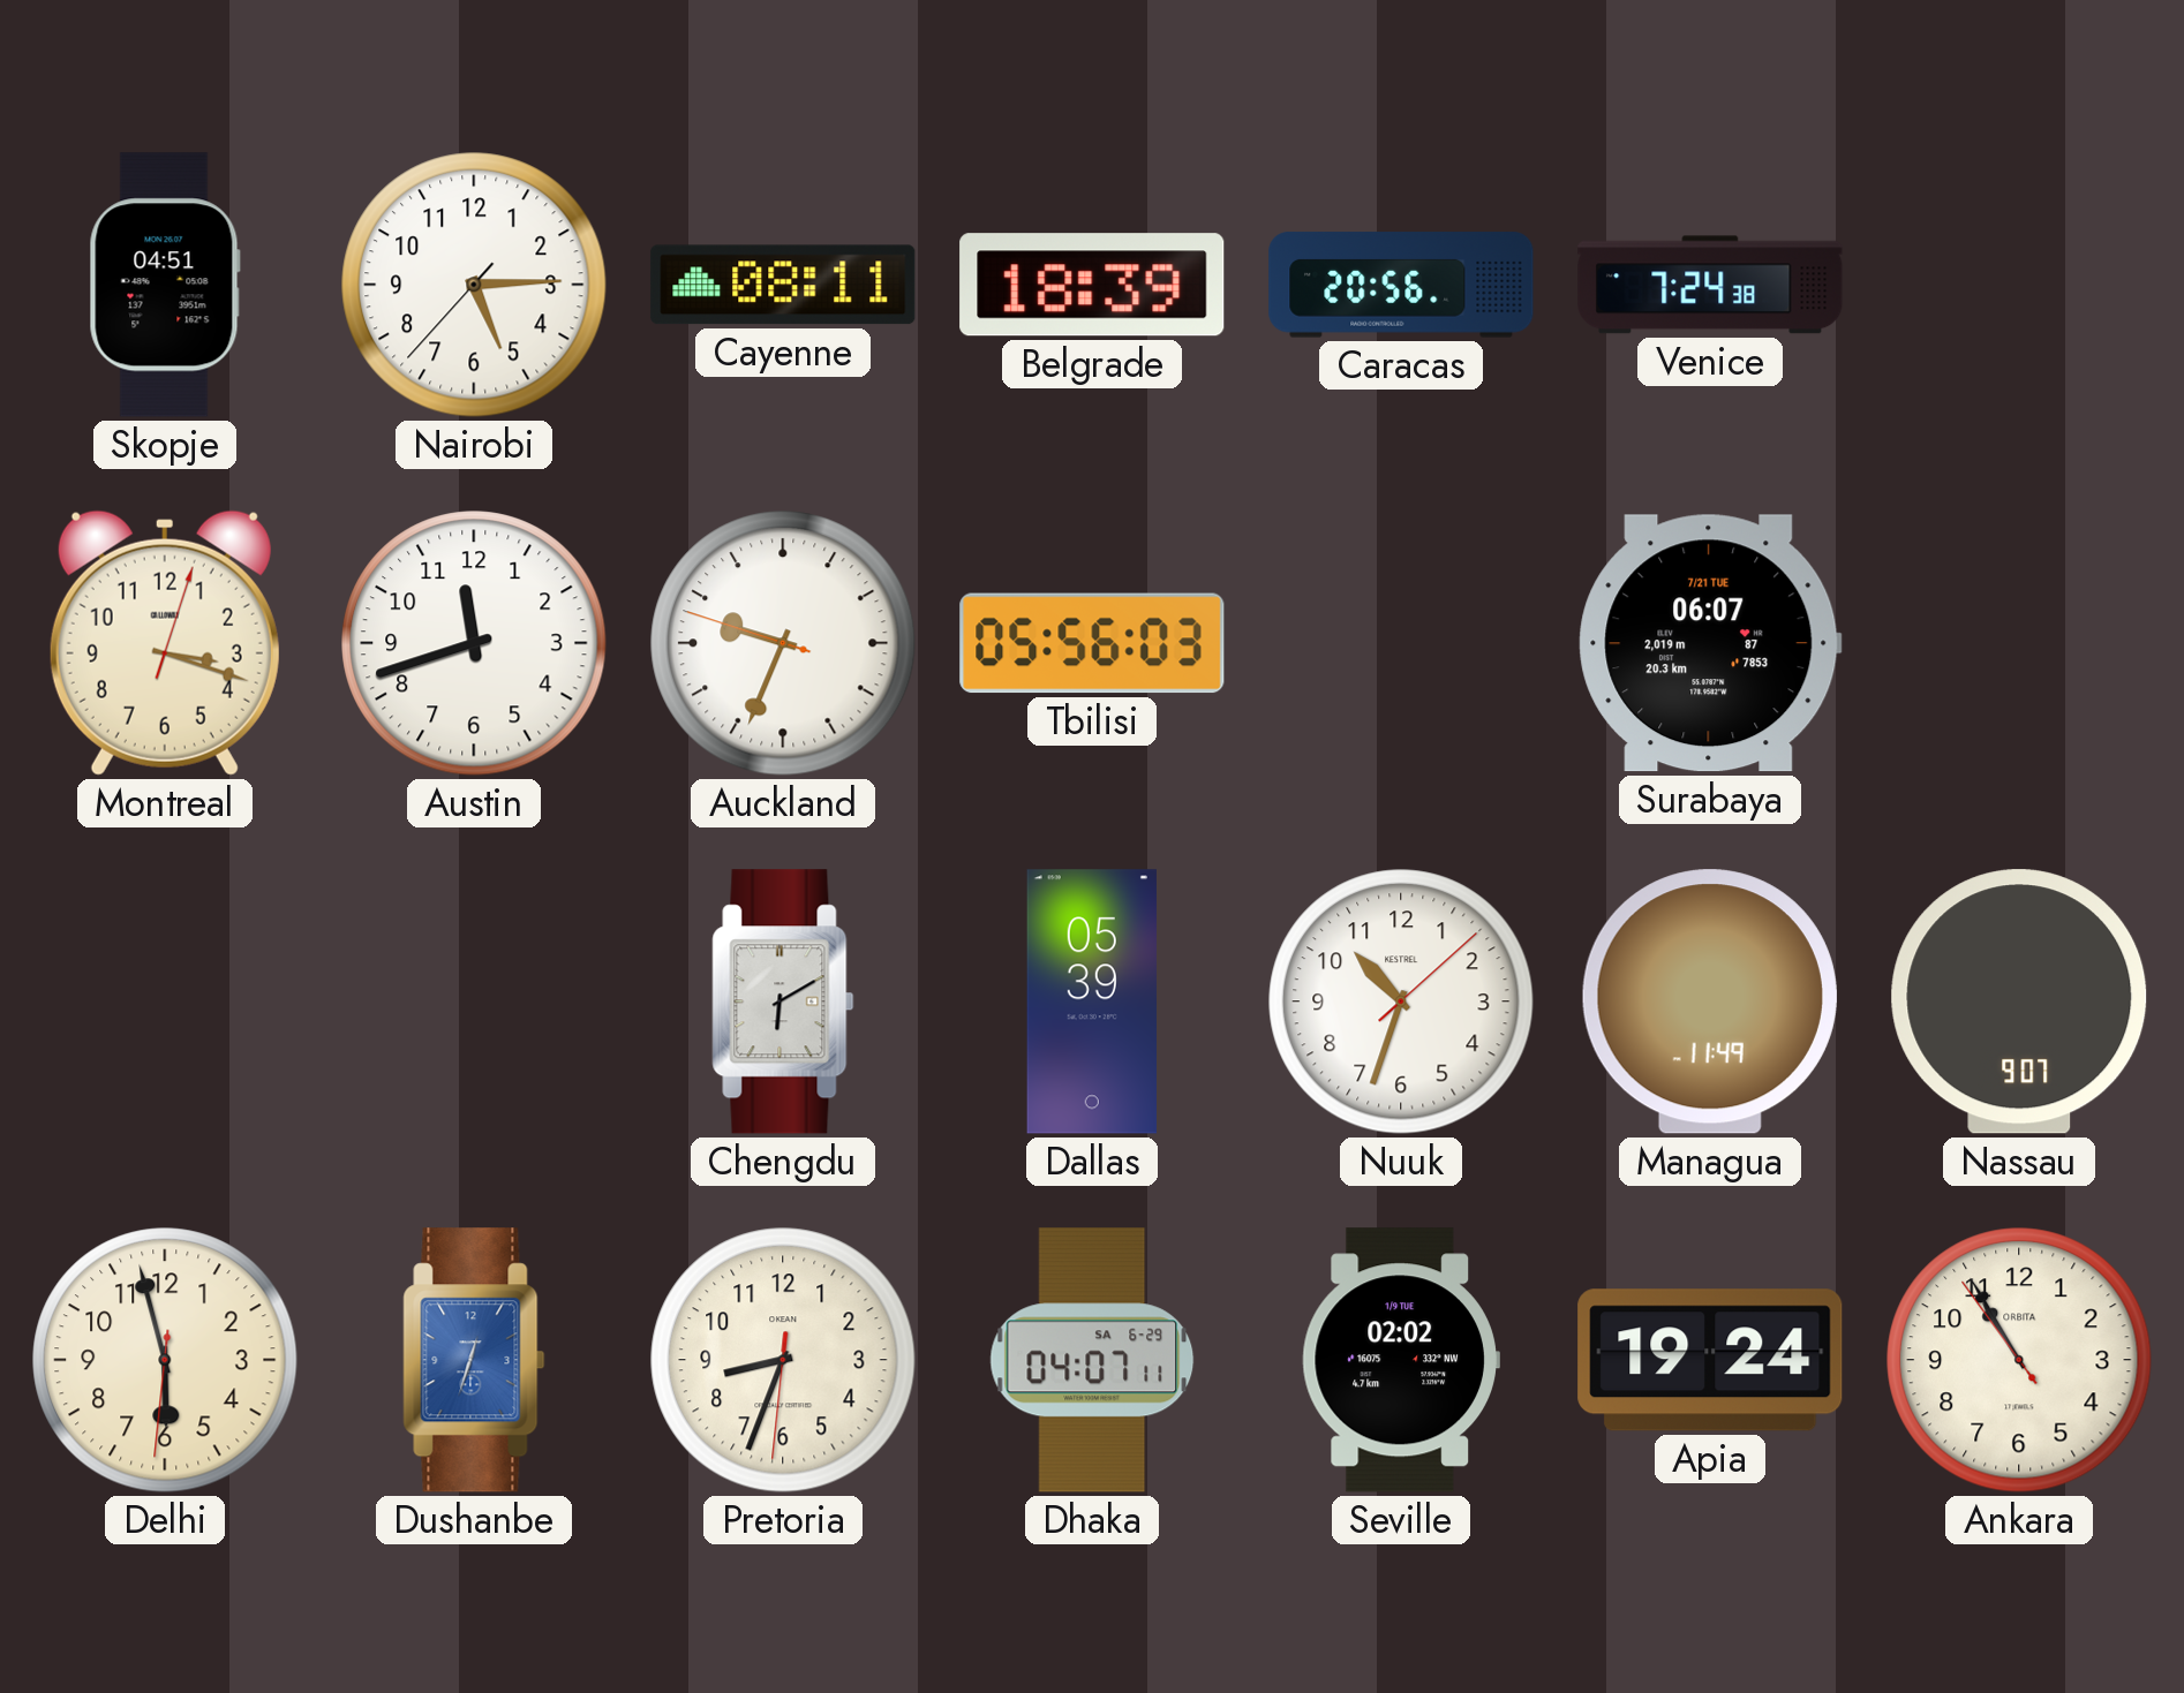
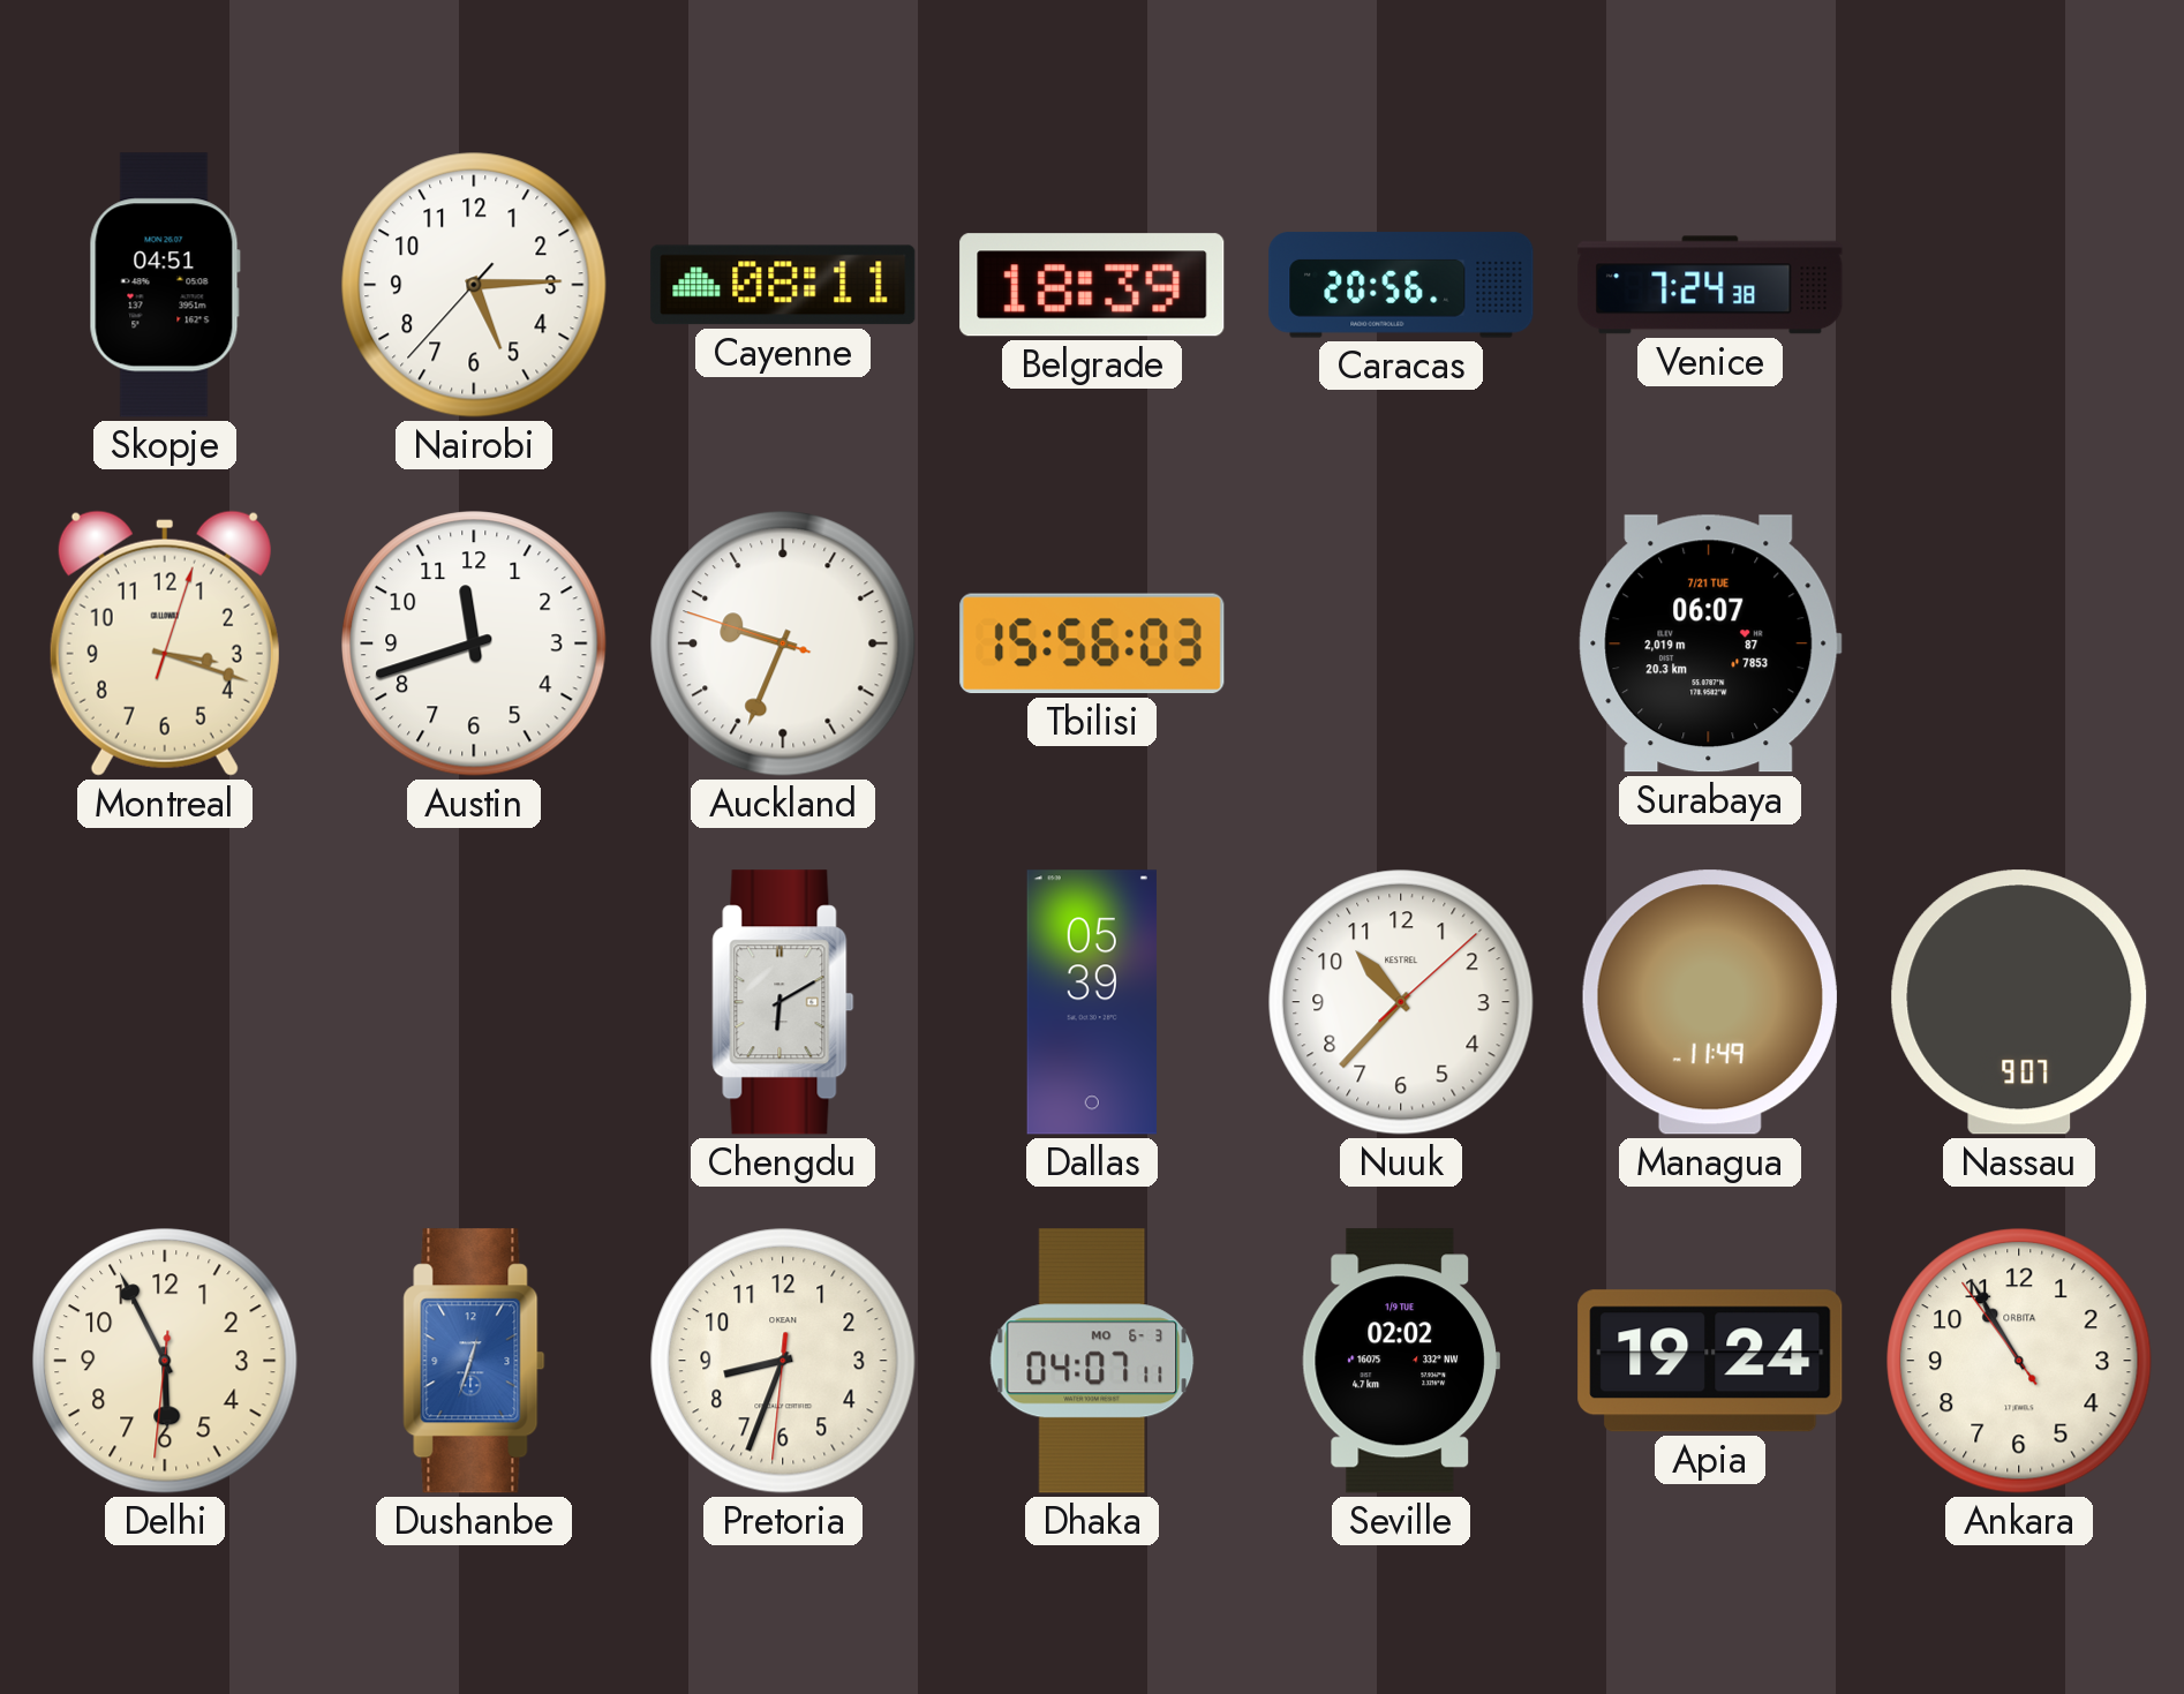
Tbilisi: 05:56 -> 15:56
Nuuk: 10:33 -> 10:37
Delhi: 5:57 -> 5:55
Dhaka date: SA 6-29 -> MO 6-3
